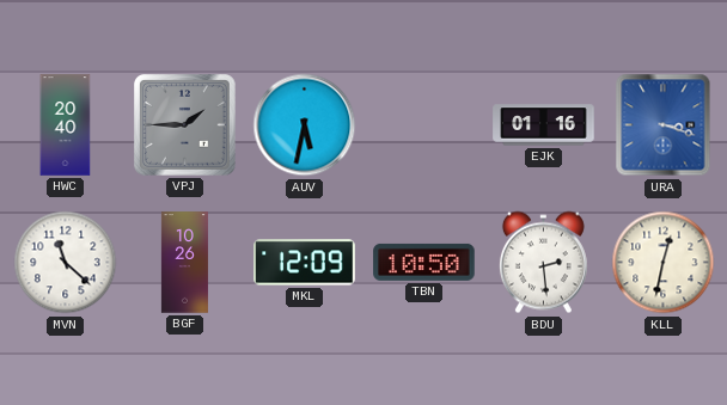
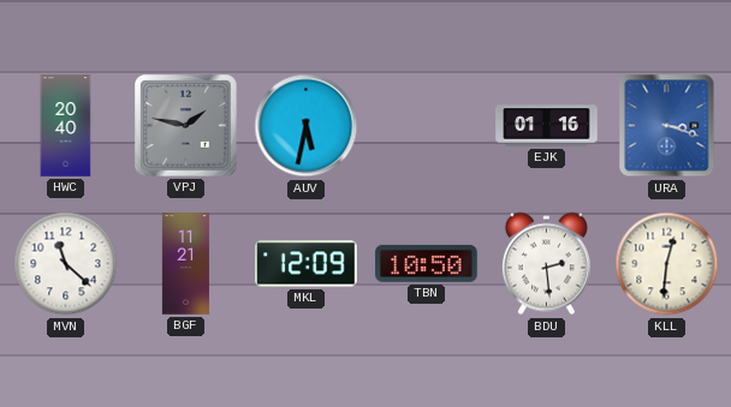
VPJ: 1:45 -> 1:47
BGF: 10:26 -> 11:21
KLL: 12:32 -> 12:31
